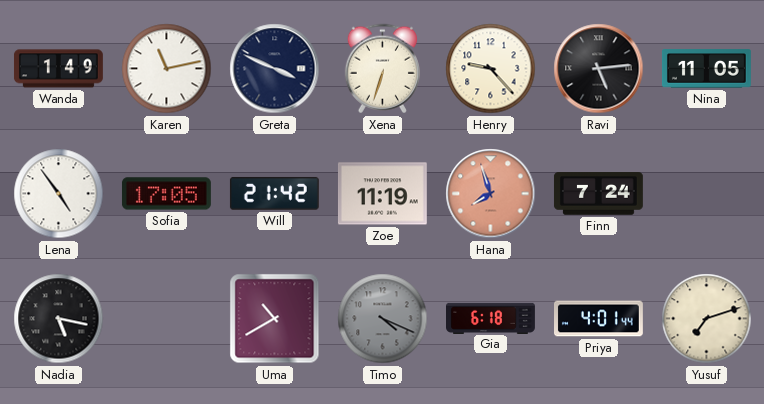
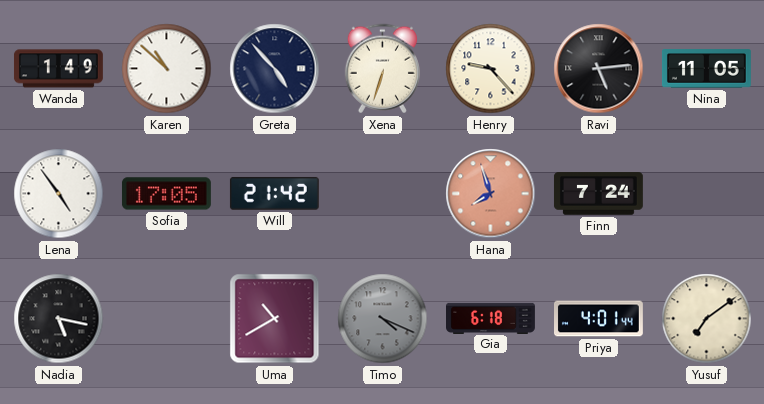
Karen: 11:13 -> 10:52
Greta: 3:49 -> 4:53
Zoe: 11:19 -> none
Yusuf: 7:12 -> 7:09
